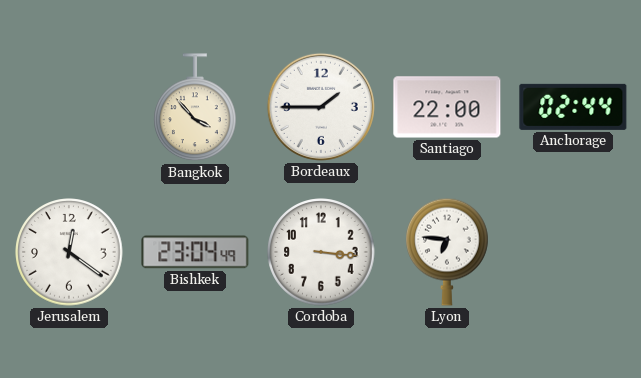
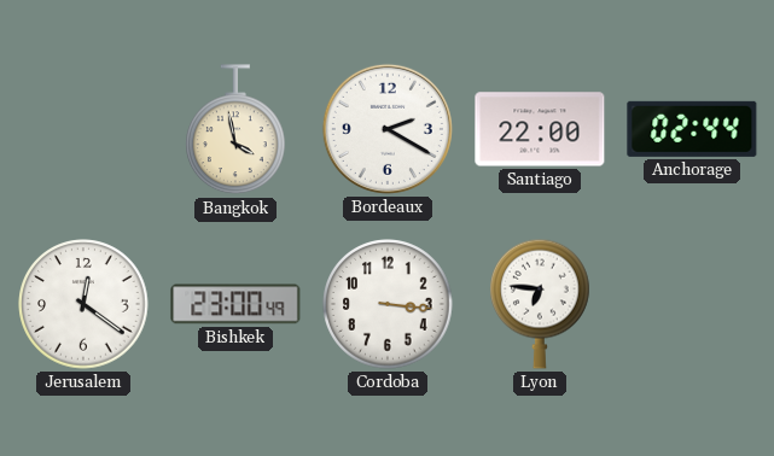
Bangkok: 3:53 -> 3:58
Bordeaux: 1:45 -> 2:20
Bishkek: 23:04 -> 23:00
